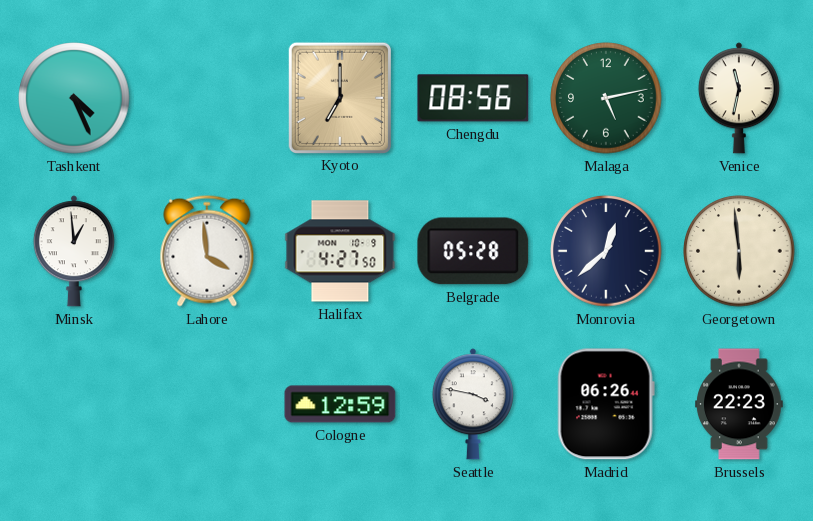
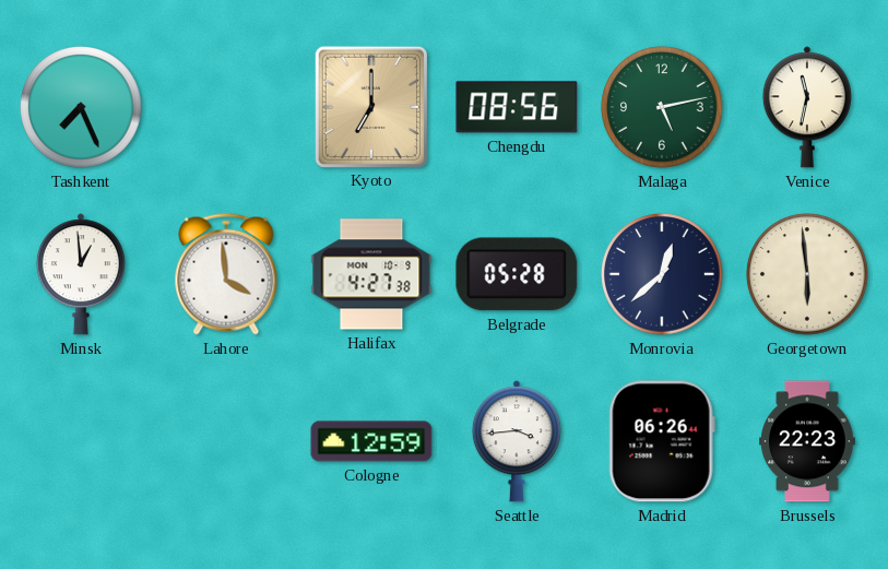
Tashkent: 4:26 -> 7:26
Halifax: 4:27:50 -> 4:27:38
Seattle: 3:47 -> 3:44
